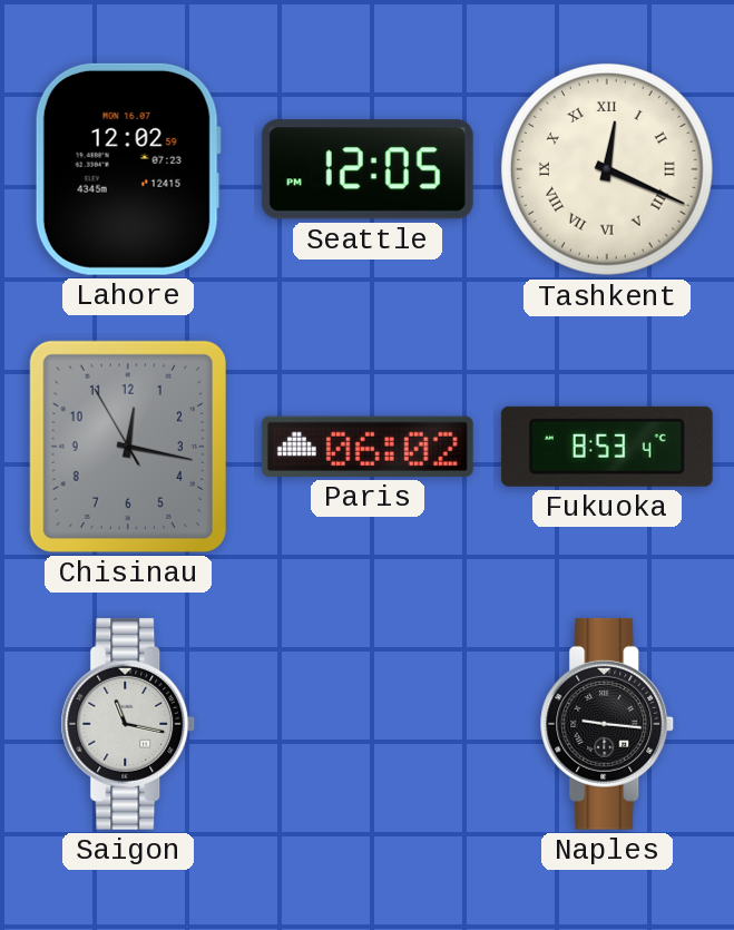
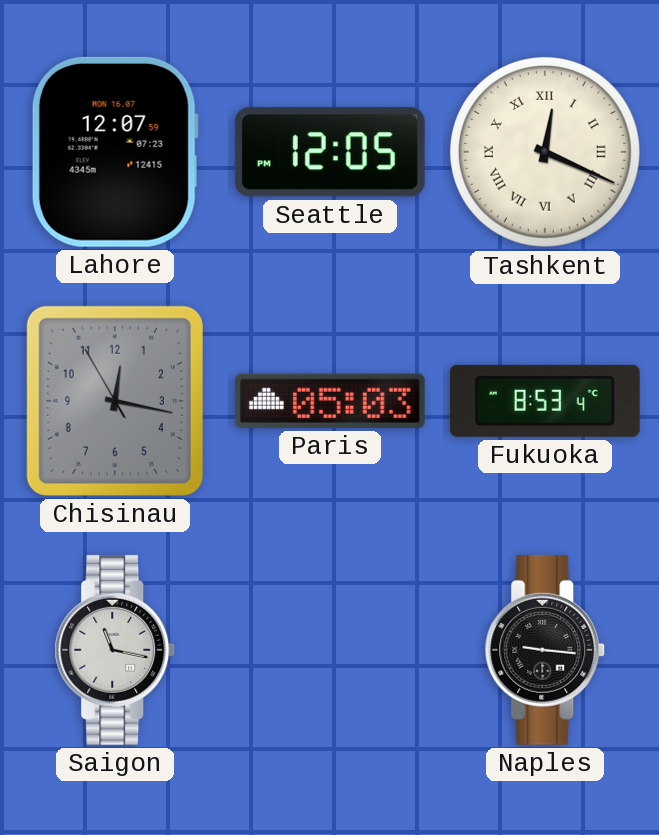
Lahore: 12:02 -> 12:07
Paris: 06:02 -> 05:03
